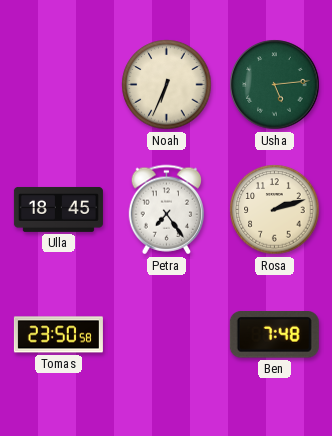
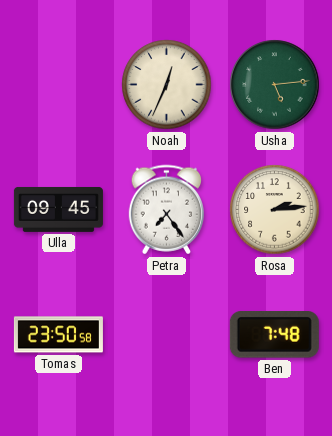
Noah: 6:34 -> 12:34
Ulla: 18:45 -> 09:45
Rosa: 2:12 -> 2:14
